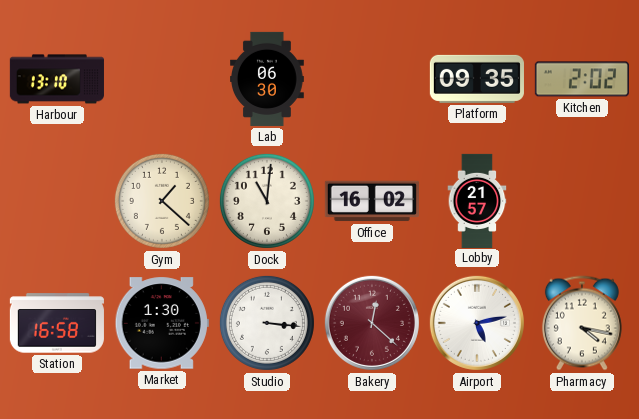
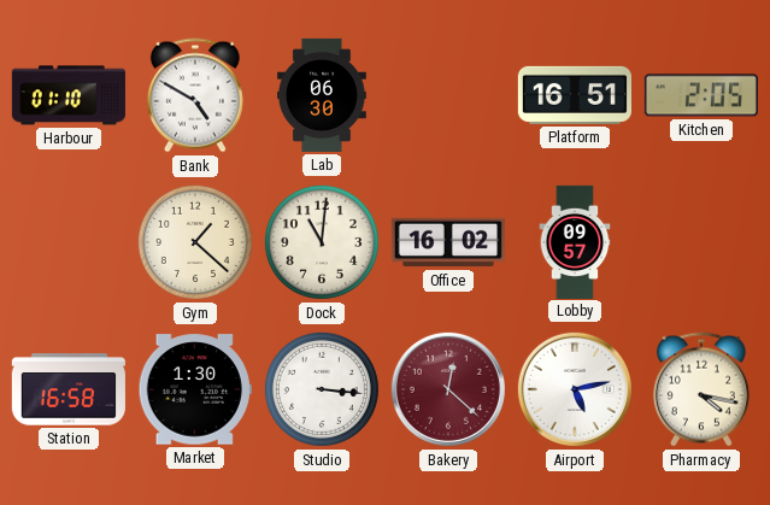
Harbour: 13:10 -> 01:10
Bank: none -> 4:50
Platform: 09:35 -> 16:51
Kitchen: 2:02 -> 2:05
Lobby: 21:57 -> 09:57
